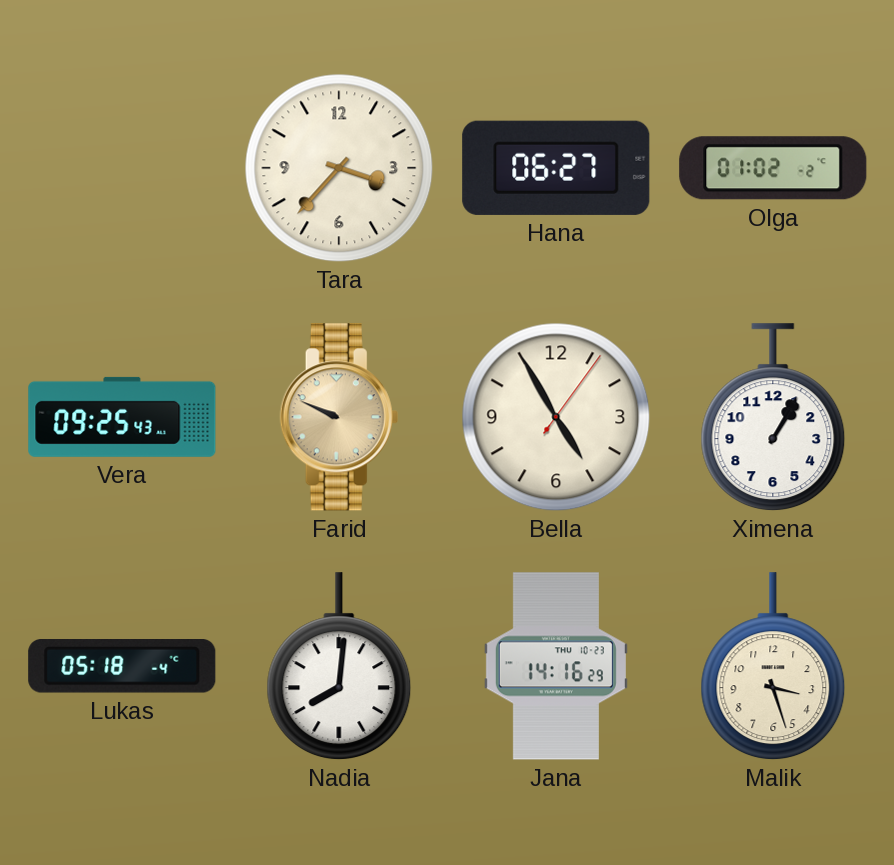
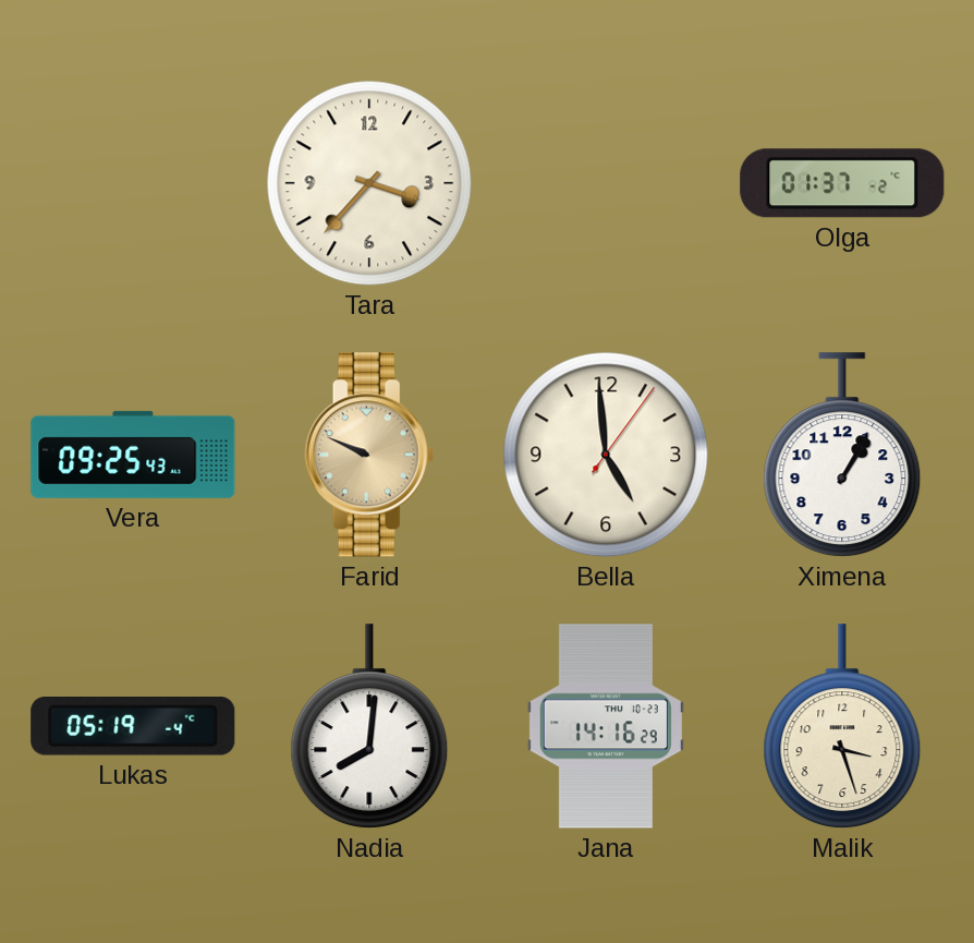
Hana: 06:27 -> none
Olga: 01:02 -> 01:37
Bella: 4:55 -> 4:59
Lukas: 05:18 -> 05:19
